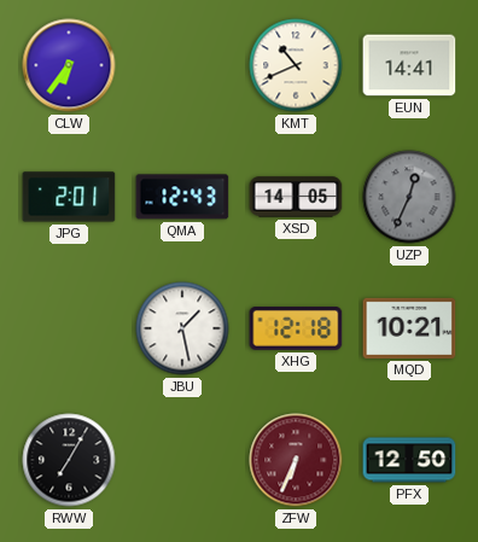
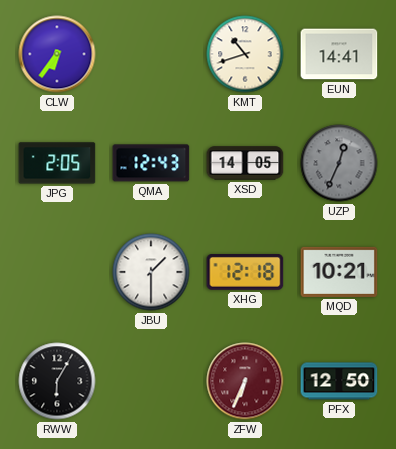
KMT: 10:41 -> 10:42
JPG: 2:01 -> 2:05
JBU: 1:28 -> 1:30
RWW: 7:05 -> 6:05
